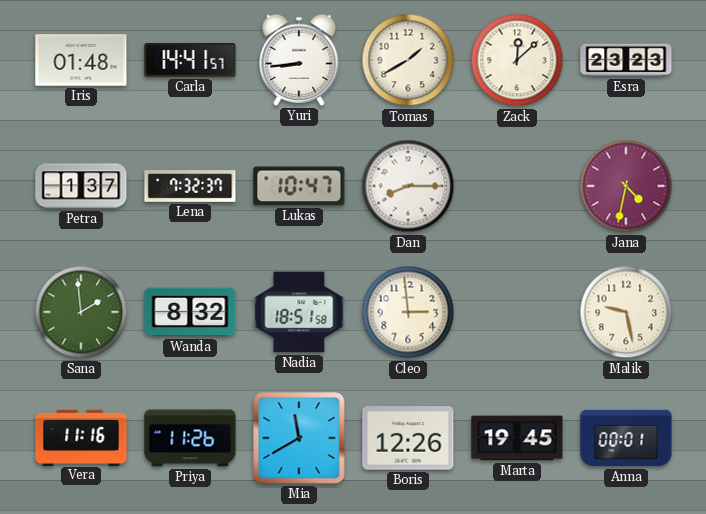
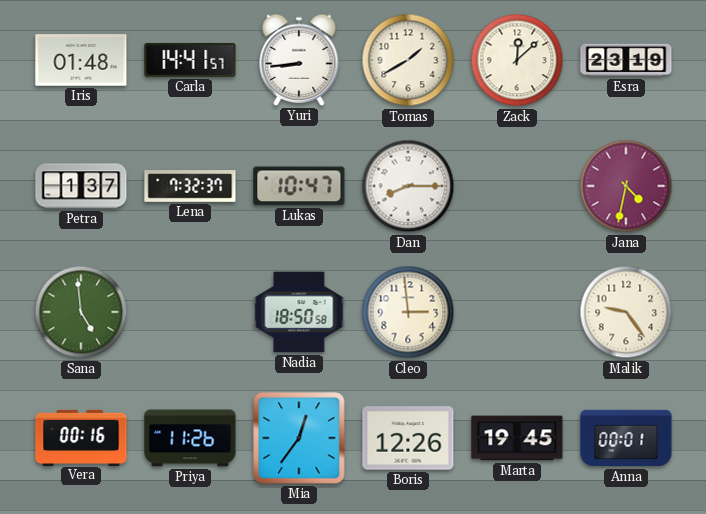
Esra: 23:23 -> 23:19
Sana: 1:59 -> 4:59
Wanda: 8:32 -> none
Nadia: 18:51 -> 18:50
Malik: 9:28 -> 9:24
Vera: 11:16 -> 00:16
Mia: 11:40 -> 12:36
